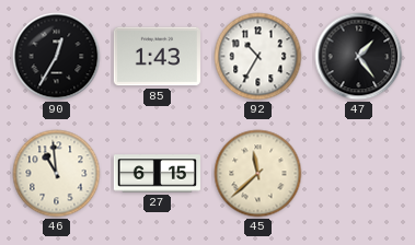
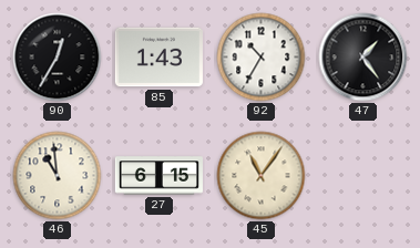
45: 11:38 -> 11:06
